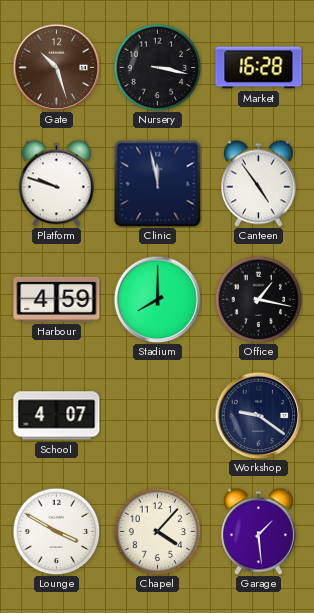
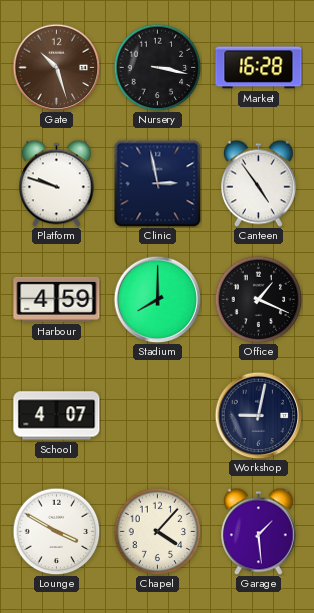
Clinic: 11:58 -> 2:58
Office: 1:17 -> 1:19
Workshop: 9:21 -> 9:02
